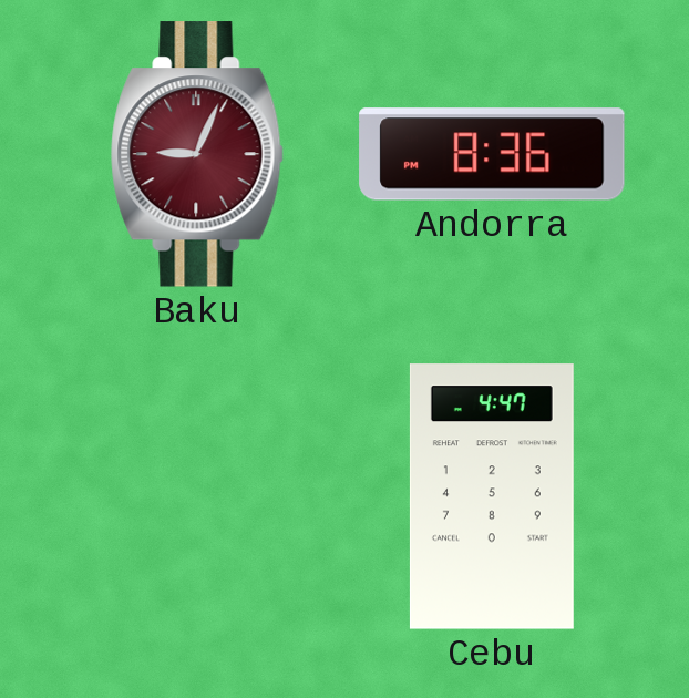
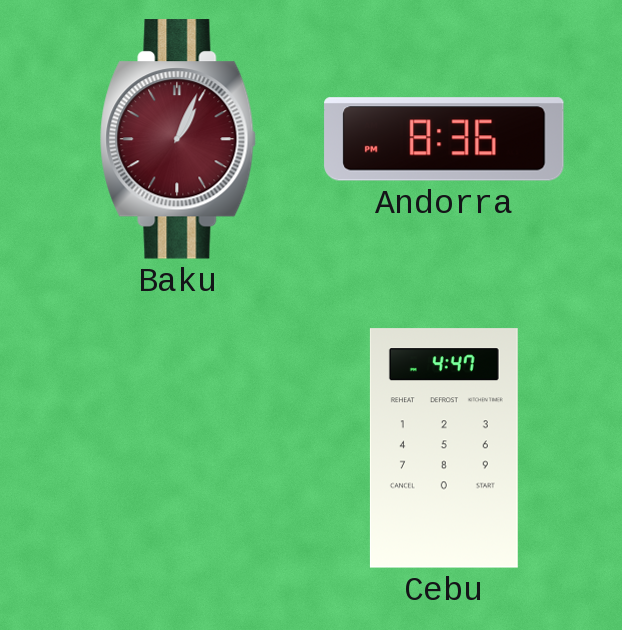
Baku: 9:04 -> 1:04
